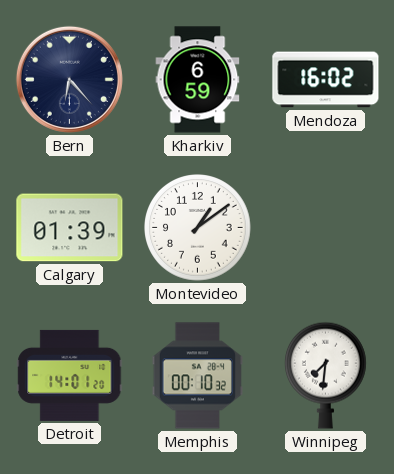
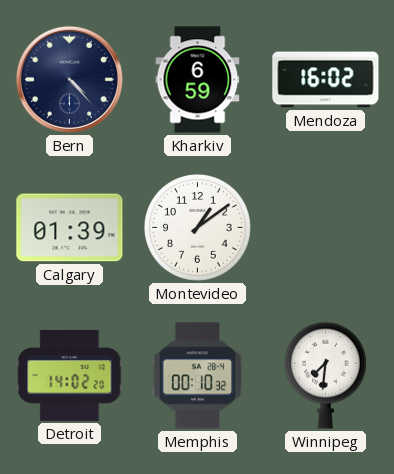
Bern: 6:23 -> 4:23
Detroit: 14:01 -> 14:02
